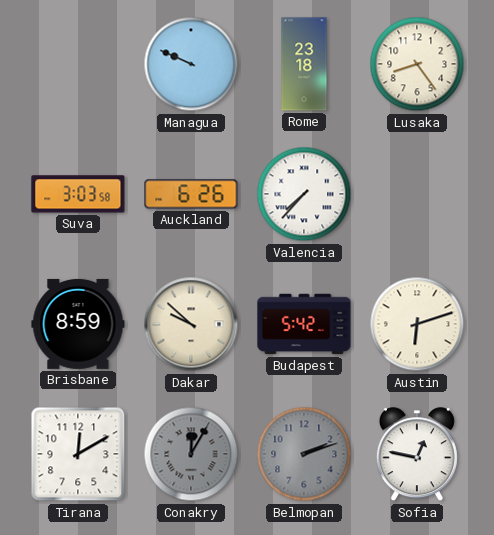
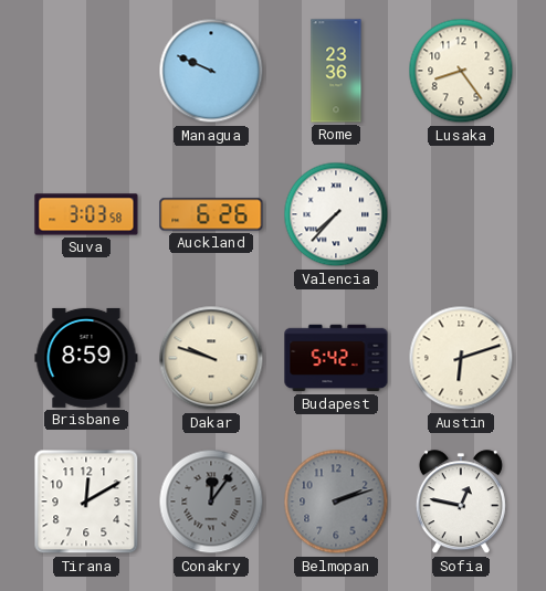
Rome: 23:18 -> 23:36
Dakar: 9:52 -> 9:48
Conakry: 12:05 -> 12:06
